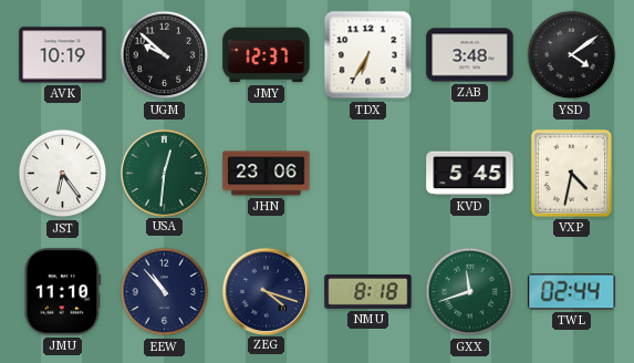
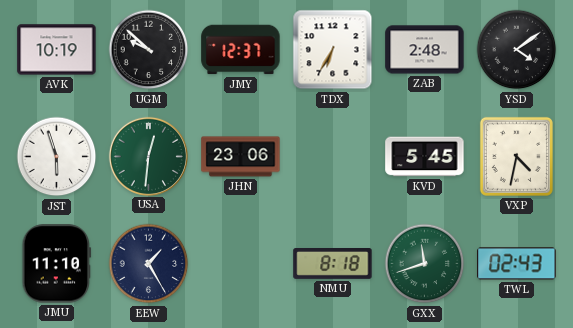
ZAB: 3:48 -> 2:48
JST: 6:24 -> 5:57
EEW: 10:53 -> 1:25
ZEG: 4:18 -> none
TWL: 02:44 -> 02:43
